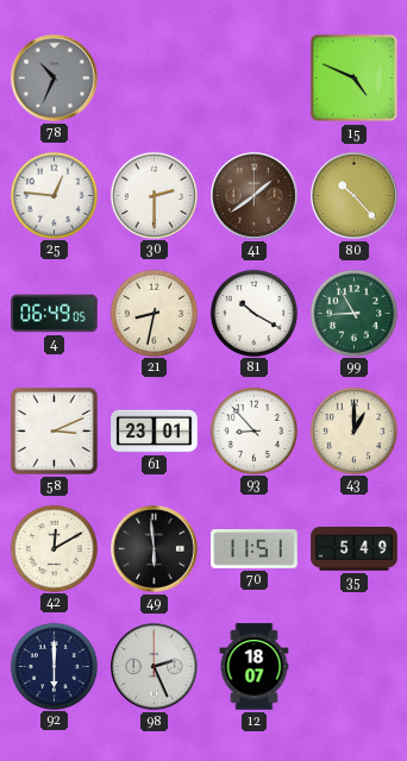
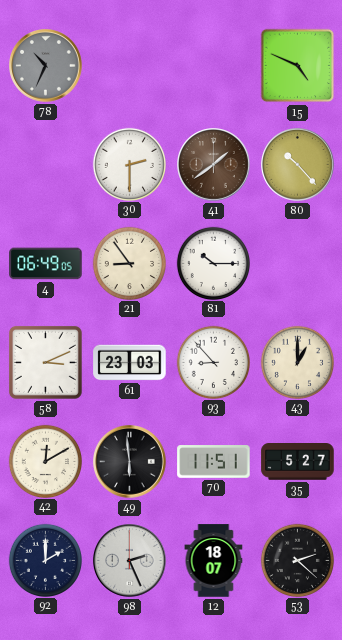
25: 12:46 -> none
21: 8:32 -> 8:54
81: 10:20 -> 10:15
99: 8:55 -> none
61: 23:01 -> 23:03
35: 5:49 -> 5:27
92: 6:00 -> 2:00
53: none -> 2:22
